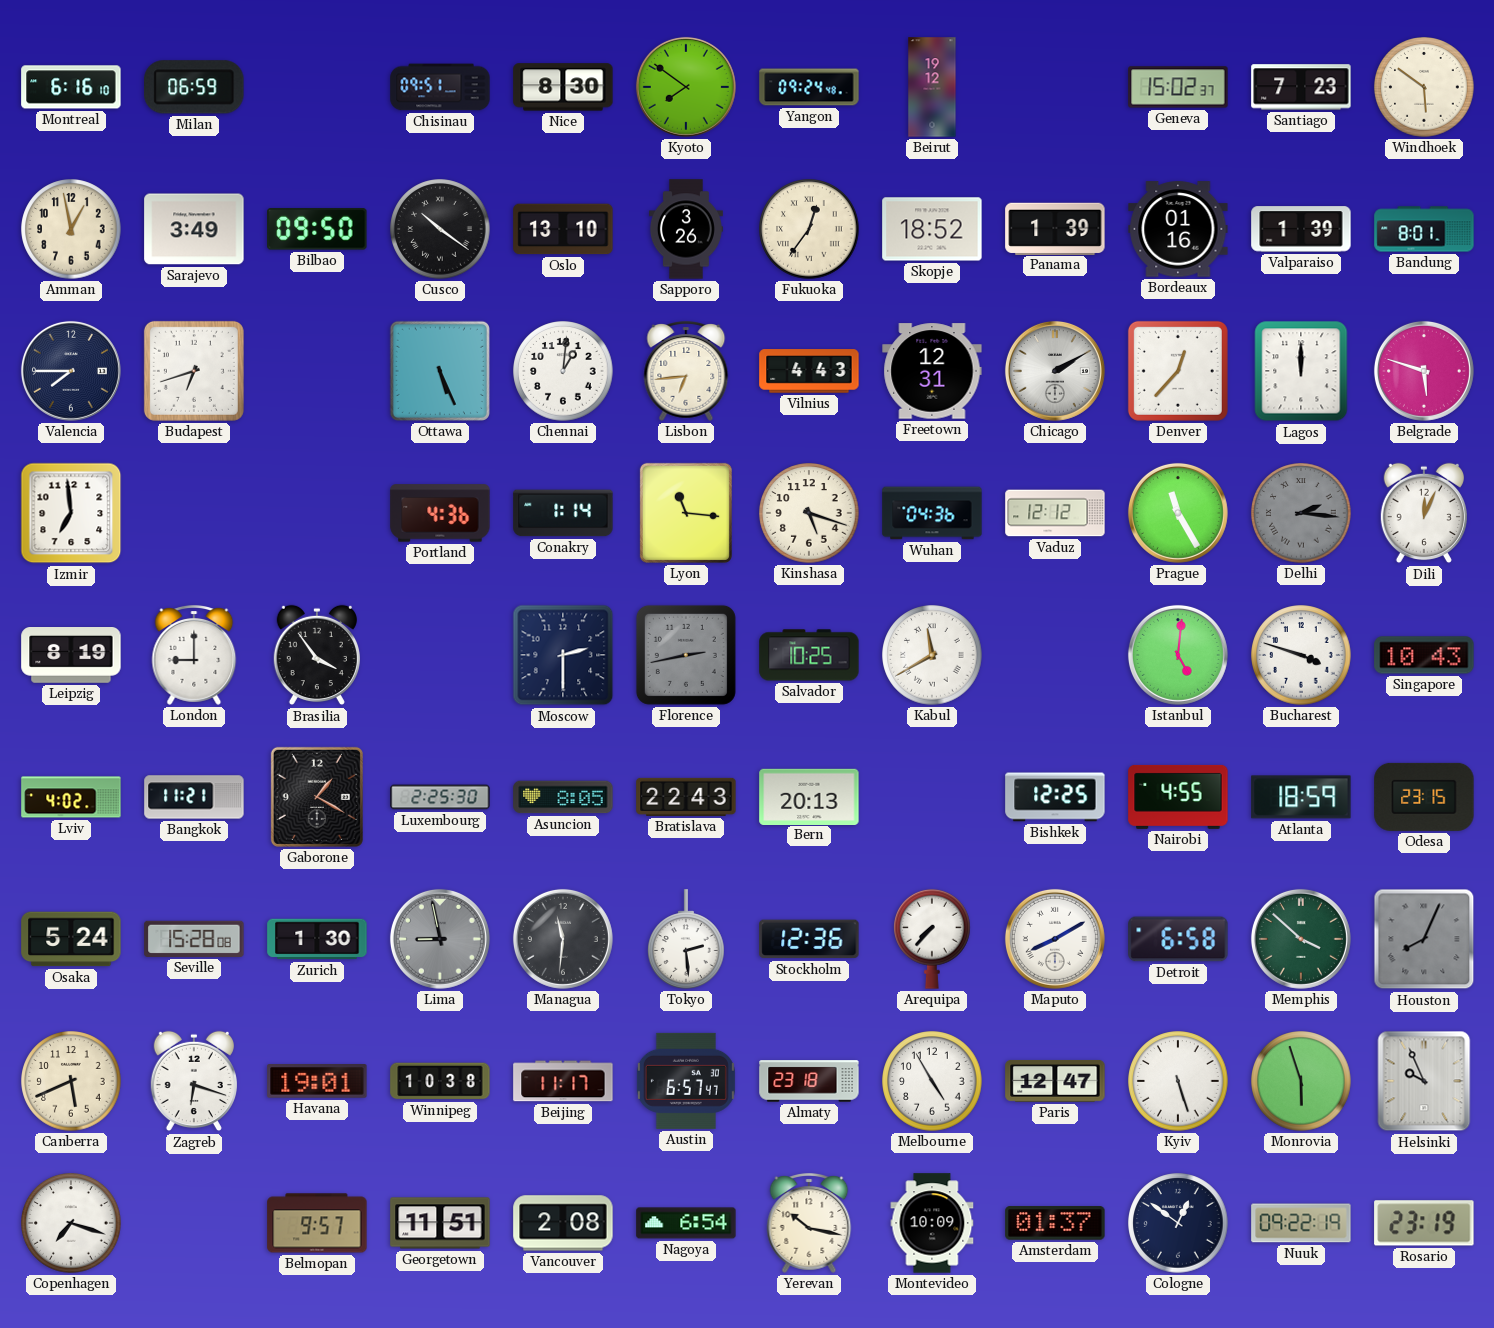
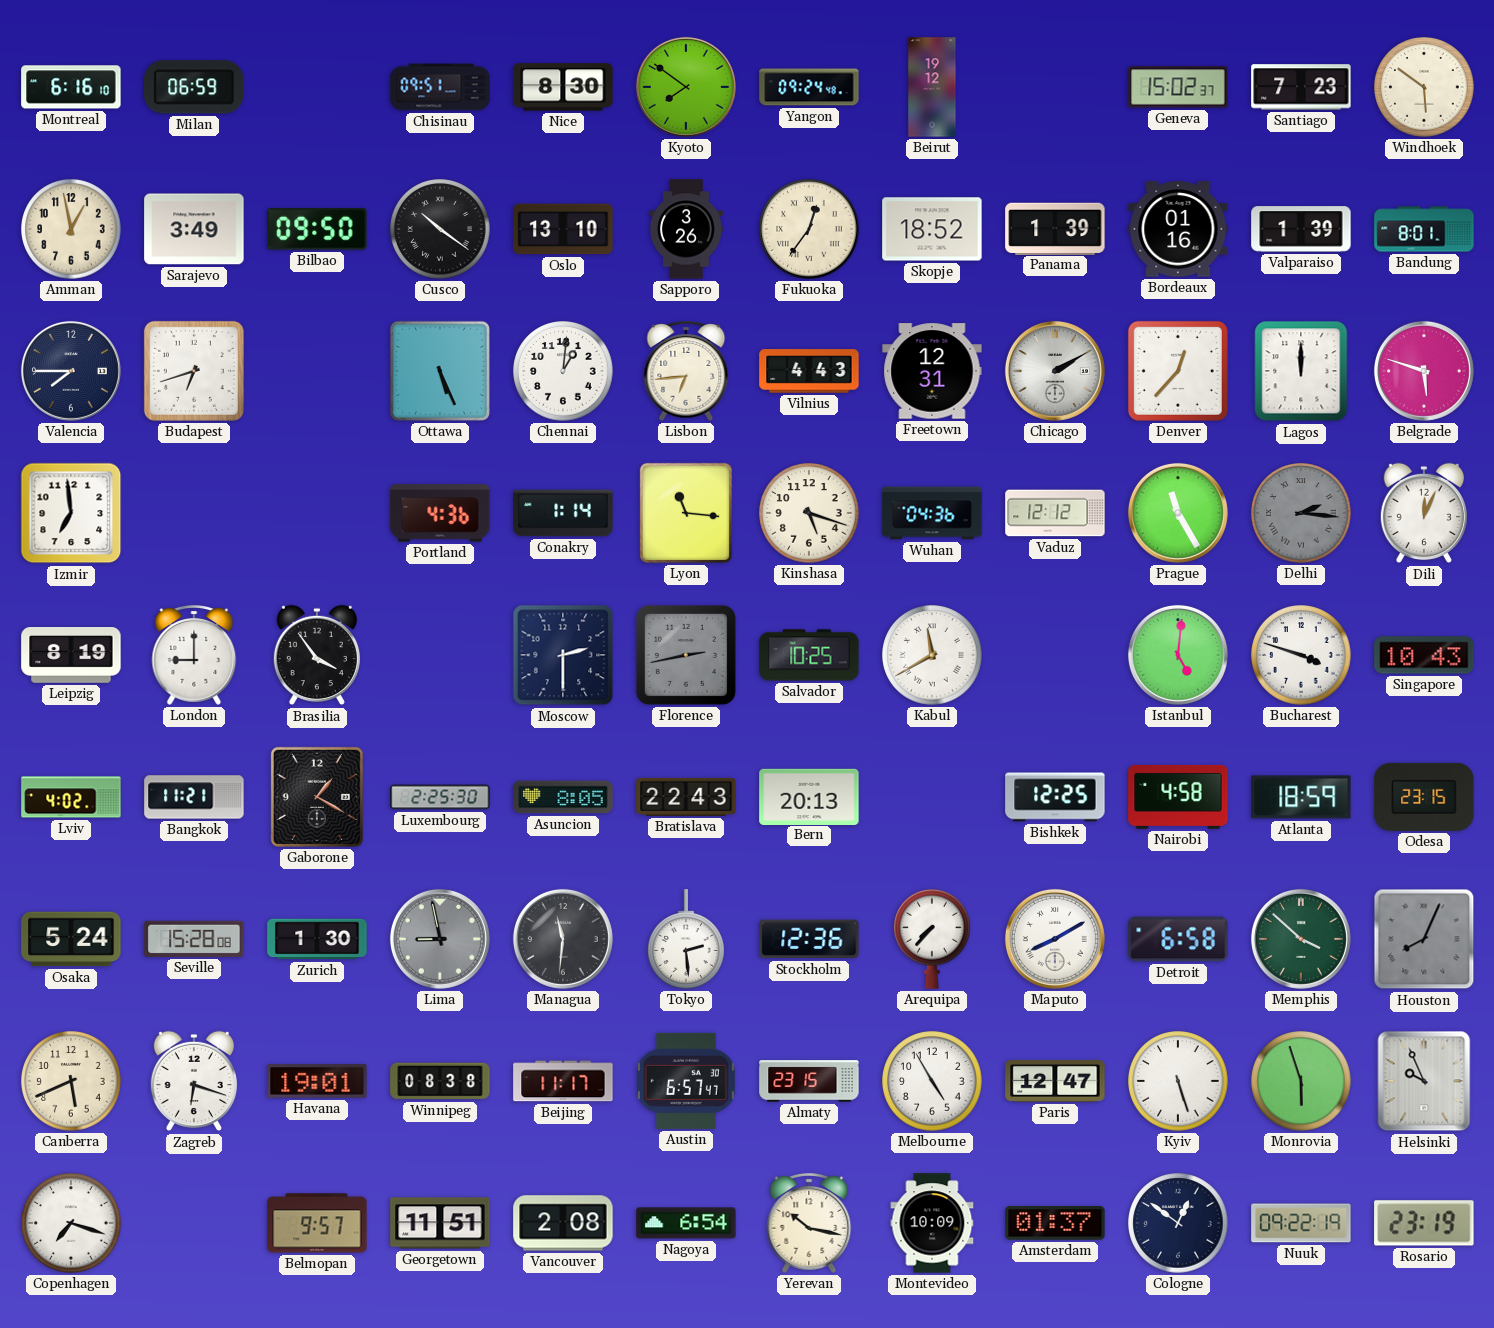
Nairobi: 4:55 -> 4:58
Winnipeg: 10:38 -> 08:38
Almaty: 23:18 -> 23:15
